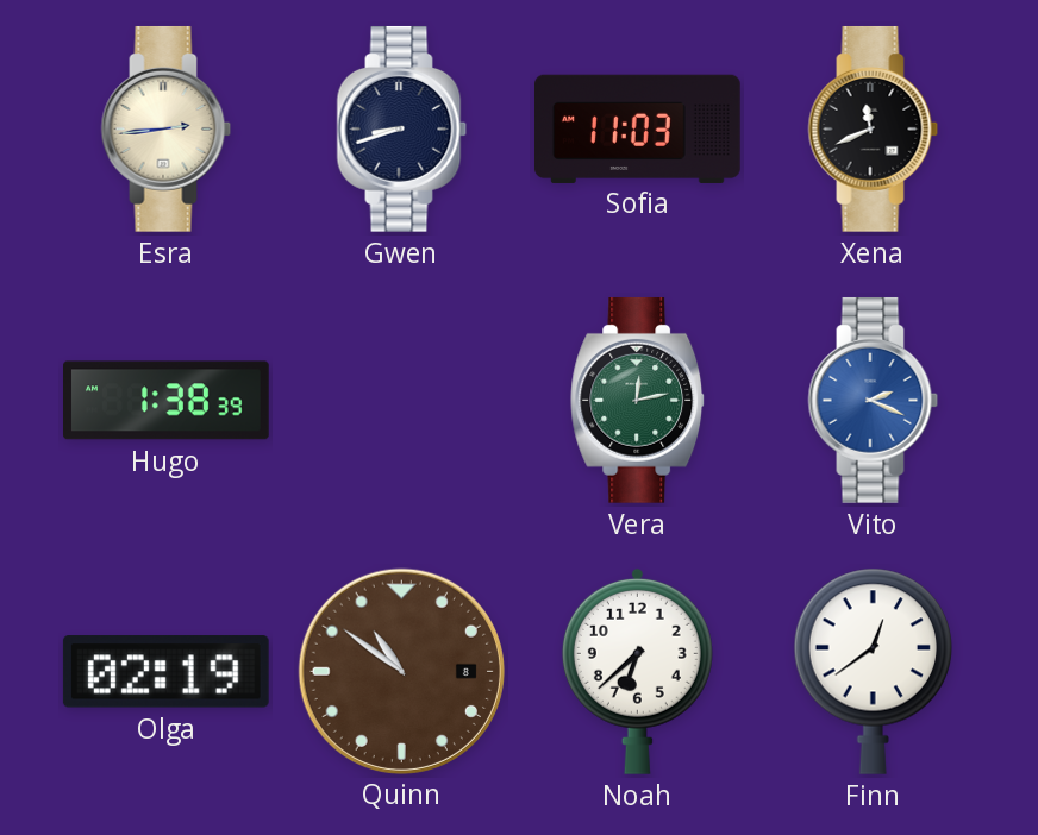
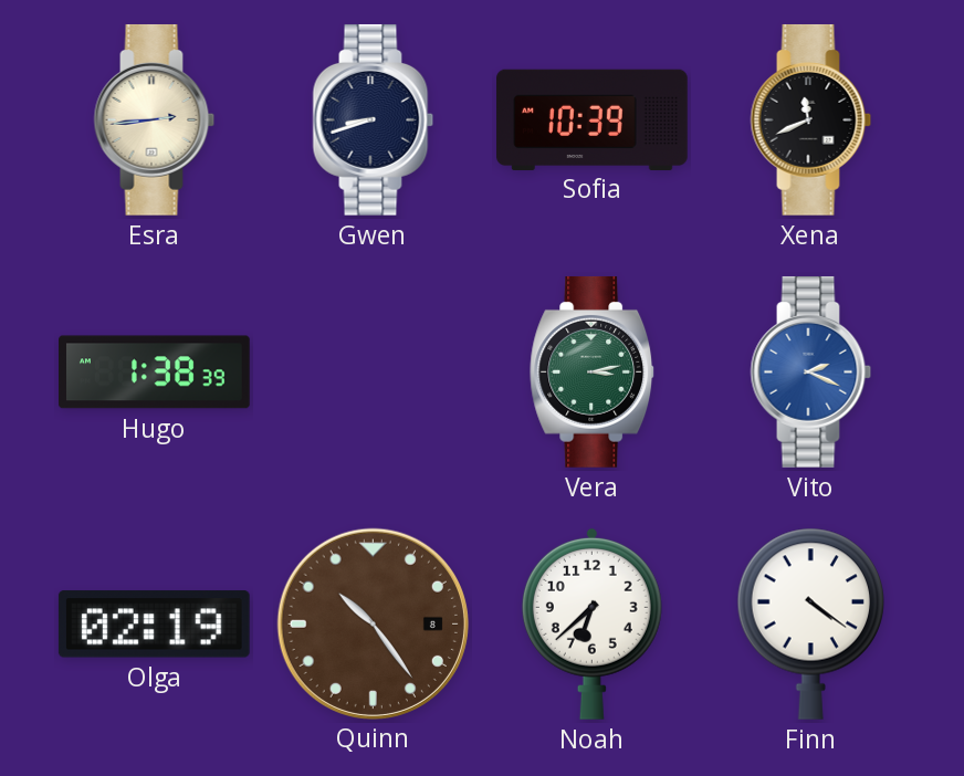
Sofia: 11:03 -> 10:39
Vera: 12:13 -> 3:13
Quinn: 10:51 -> 10:24
Finn: 12:39 -> 4:21
